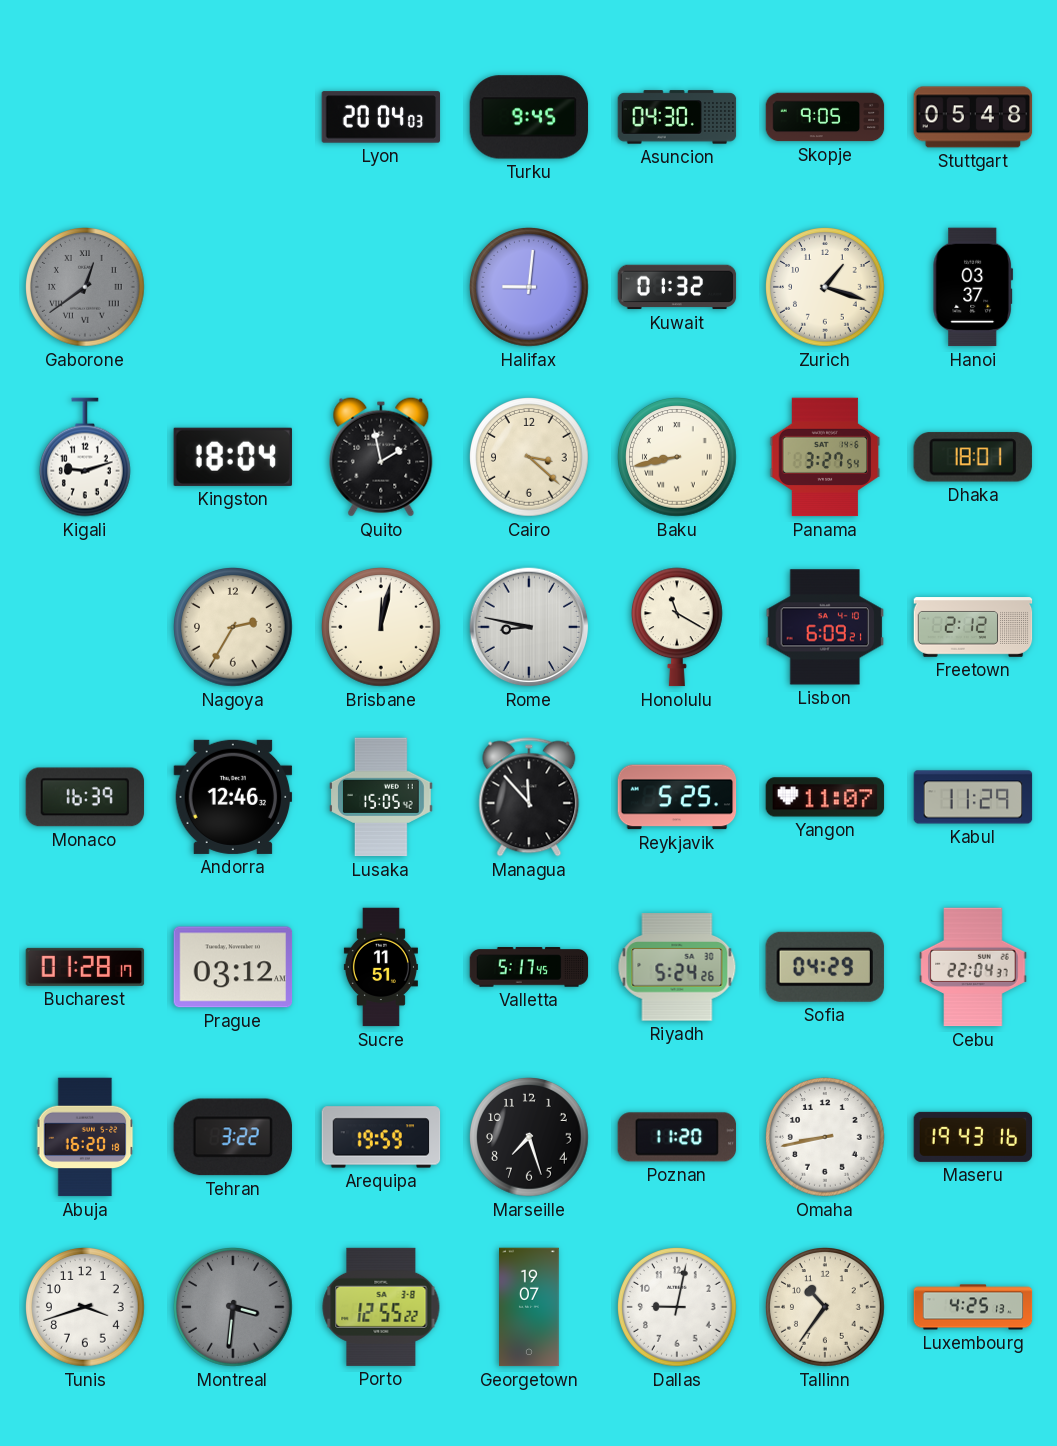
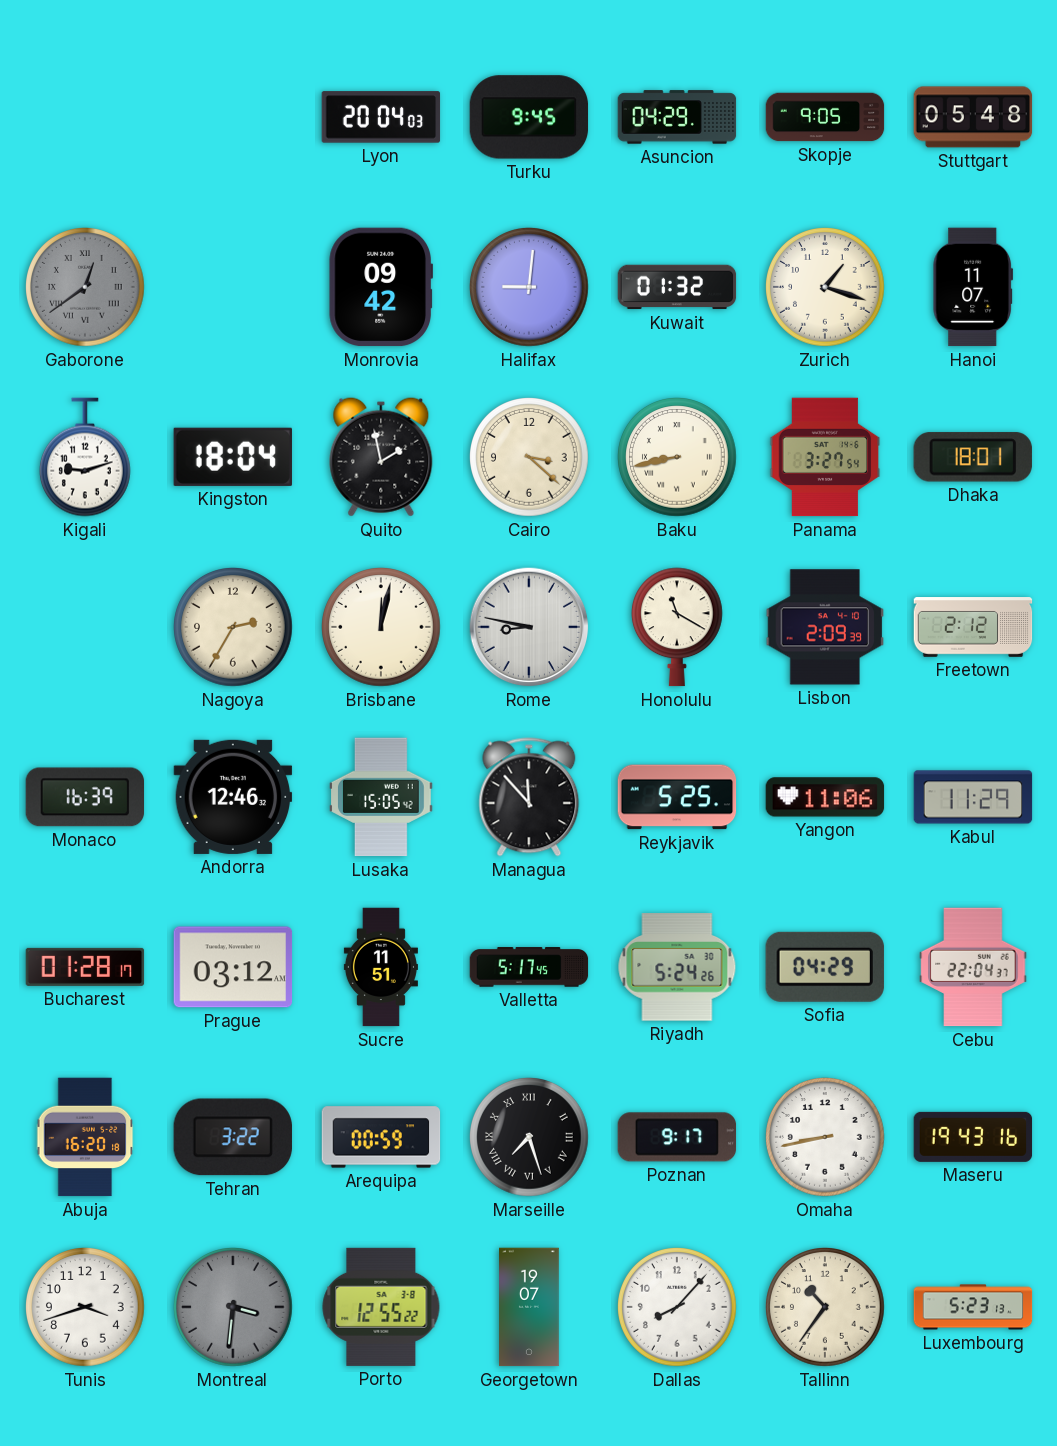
Asuncion: 04:30 -> 04:29
Monrovia: none -> 09:42
Hanoi: 03:37 -> 11:07
Lisbon: 6:09 -> 2:09
Yangon: 11:07 -> 11:06
Arequipa: 19:59 -> 00:59
Marseille numerals: Arabic -> Roman
Poznan: 11:20 -> 9:17
Dallas: 9:02 -> 8:07
Luxembourg: 4:25 -> 5:23
